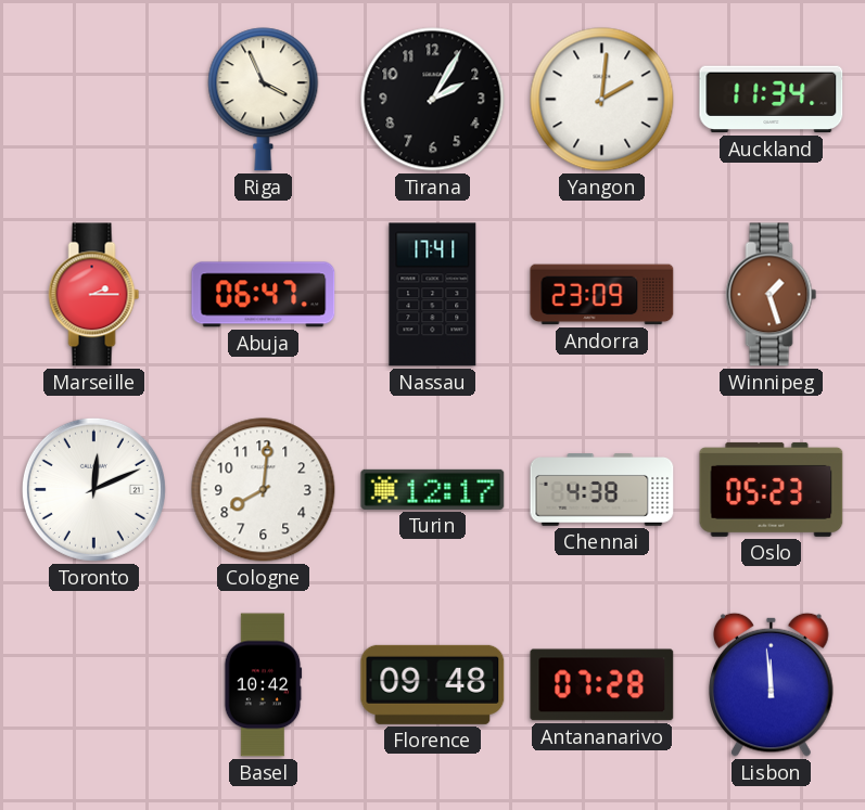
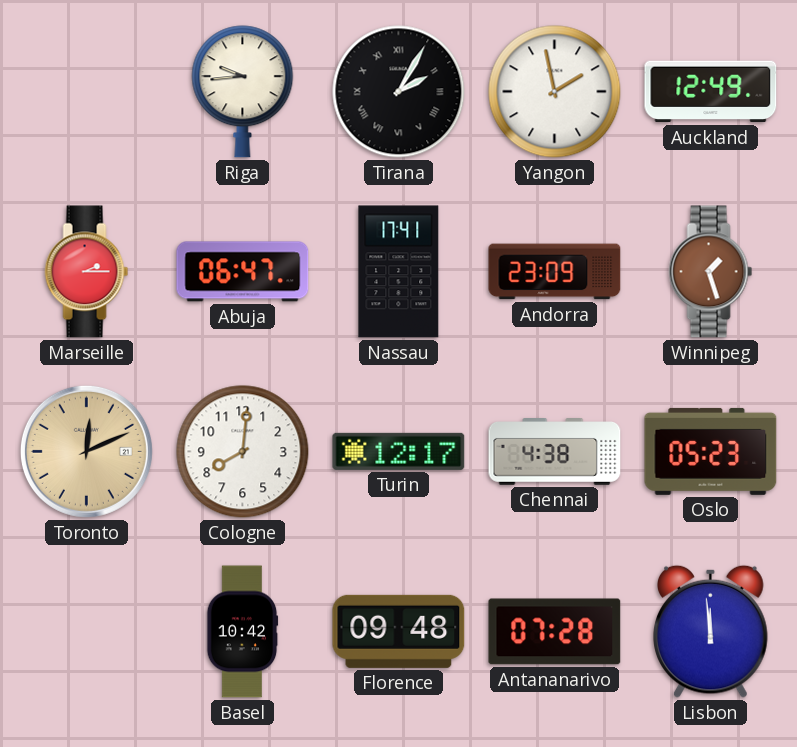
Riga: 3:56 -> 9:44
Tirana numerals: Arabic -> Roman
Yangon: 2:01 -> 1:58
Auckland: 11:34 -> 12:49
Toronto dial: white -> champagne
